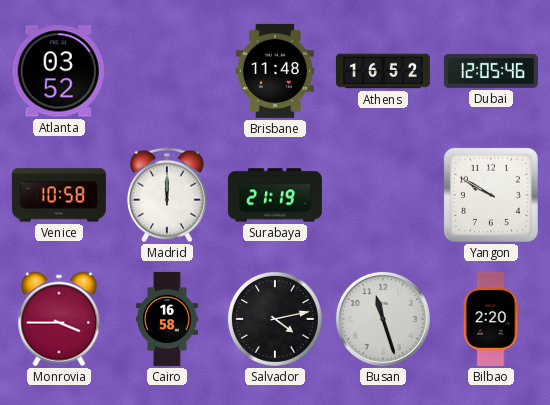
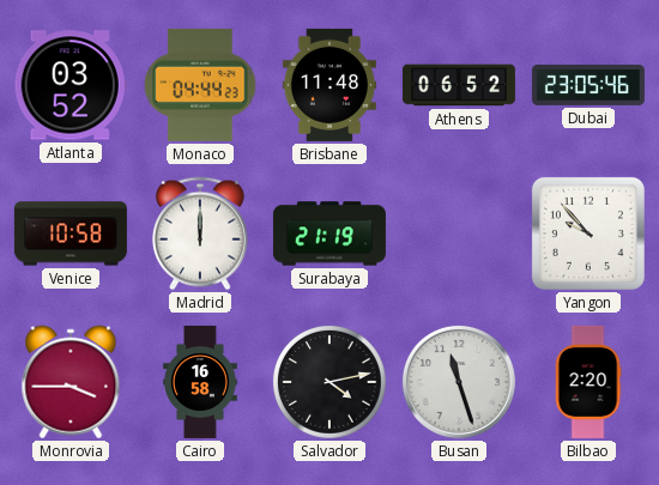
Monaco: none -> 04:44
Athens: 16:52 -> 06:52
Dubai: 12:05 -> 23:05
Yangon: 9:50 -> 9:53
